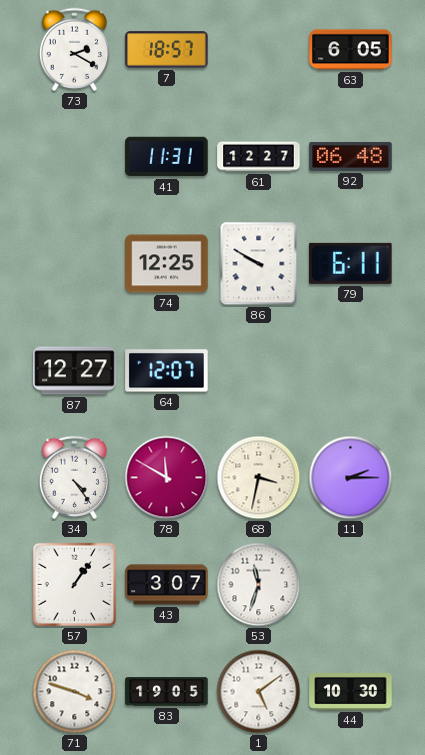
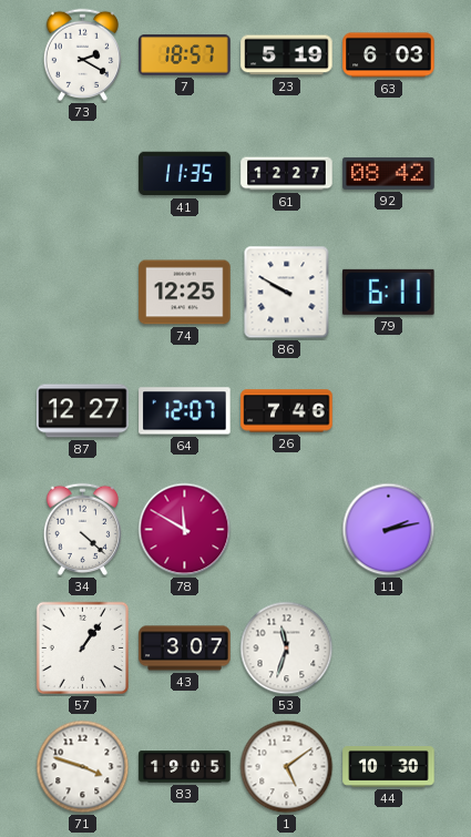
23: none -> 5:19
63: 6:05 -> 6:03
41: 11:31 -> 11:35
92: 06:48 -> 08:42
26: none -> 7:46
34: 4:24 -> 4:22
68: 3:32 -> none
11: 2:15 -> 2:13
